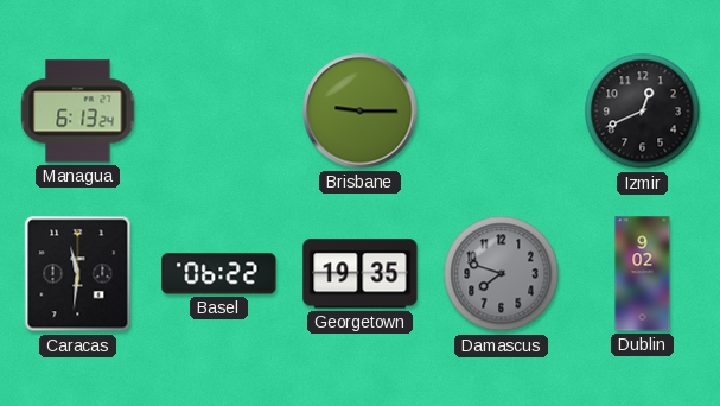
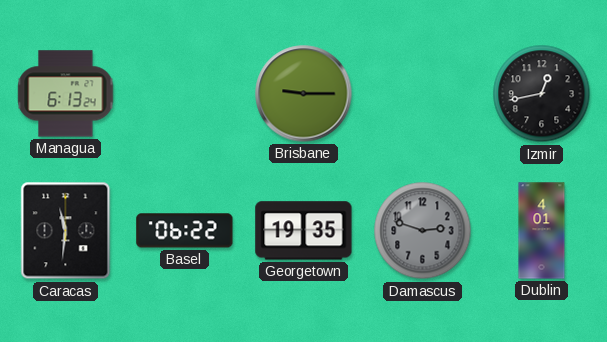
Izmir: 12:41 -> 12:43
Damascus: 7:48 -> 2:48
Dublin: 9:02 -> 4:01
